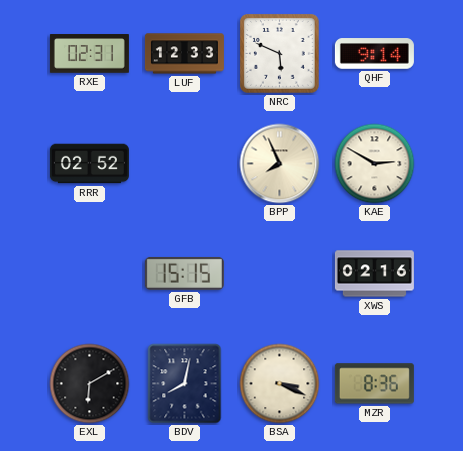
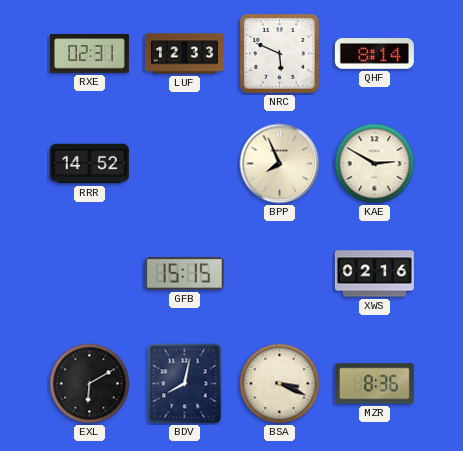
QHF: 9:14 -> 8:14
RRR: 02:52 -> 14:52
